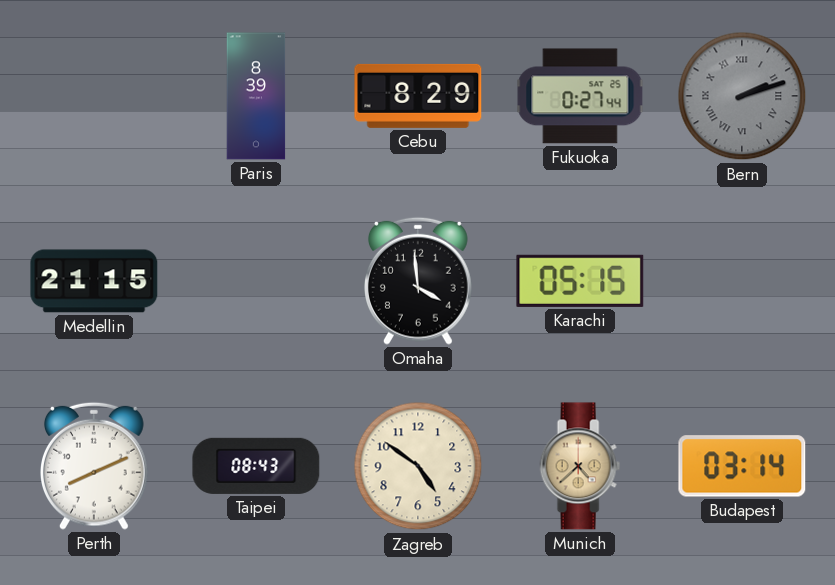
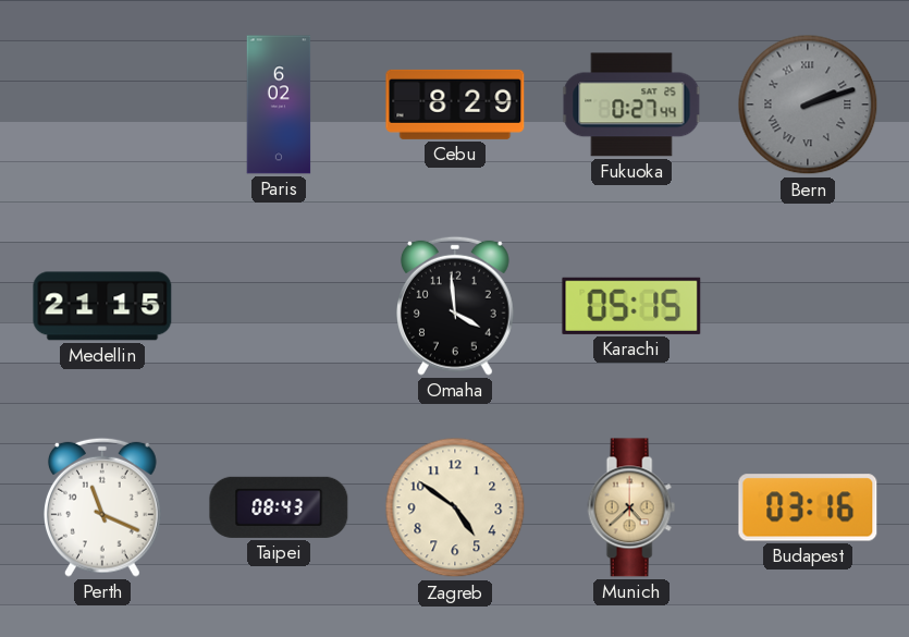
Paris: 8:39 -> 6:02
Perth: 8:11 -> 11:19
Budapest: 03:14 -> 03:16
